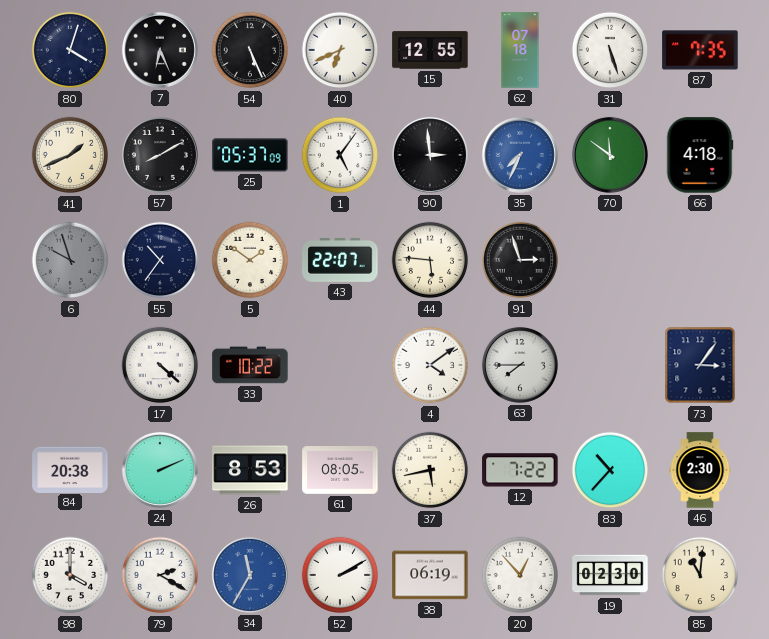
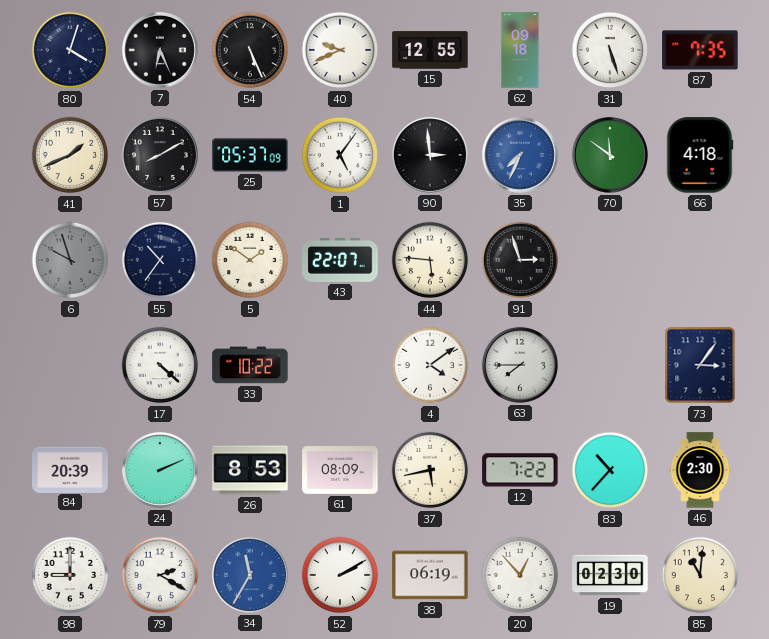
40: 6:41 -> 9:41
62: 07:18 -> 09:18
84: 20:38 -> 20:39
61: 08:05 -> 08:09
98: 4:00 -> 9:00
